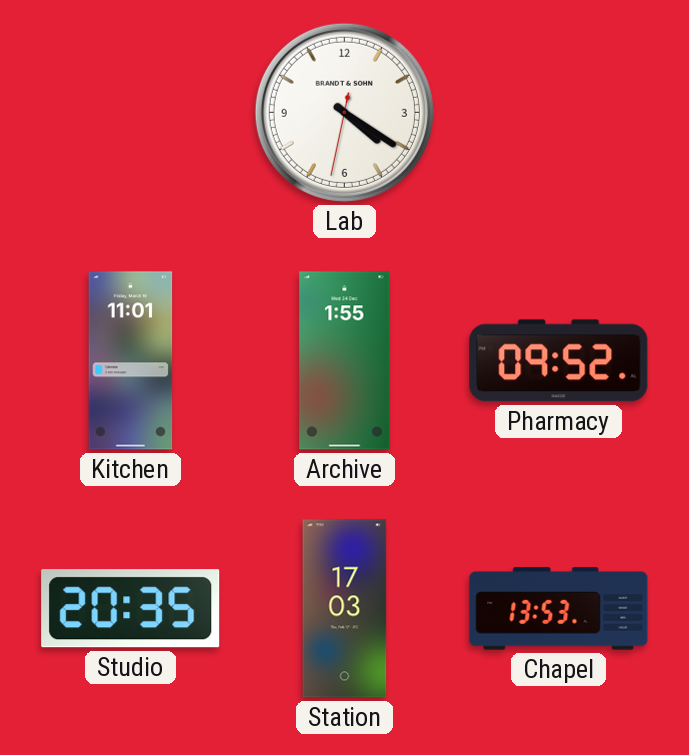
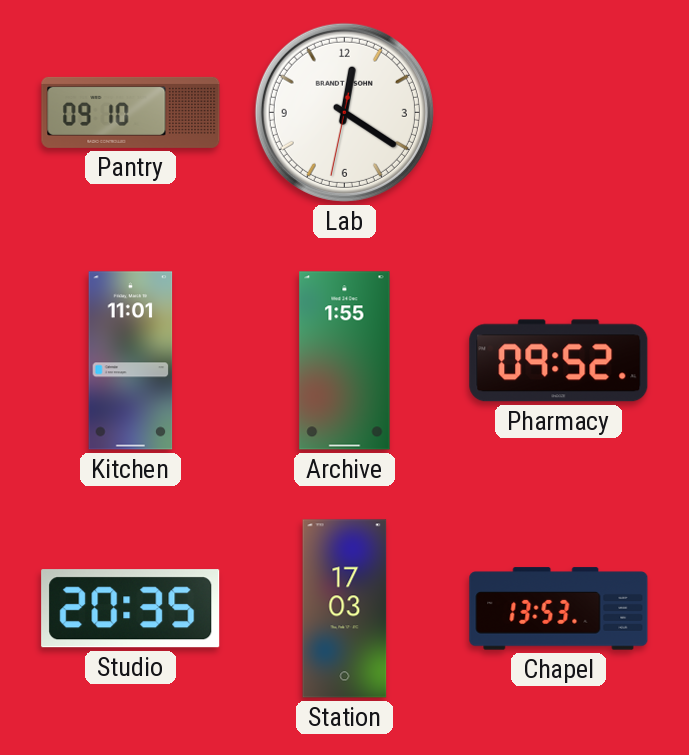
Pantry: none -> 09:10
Lab: 4:20 -> 12:20
